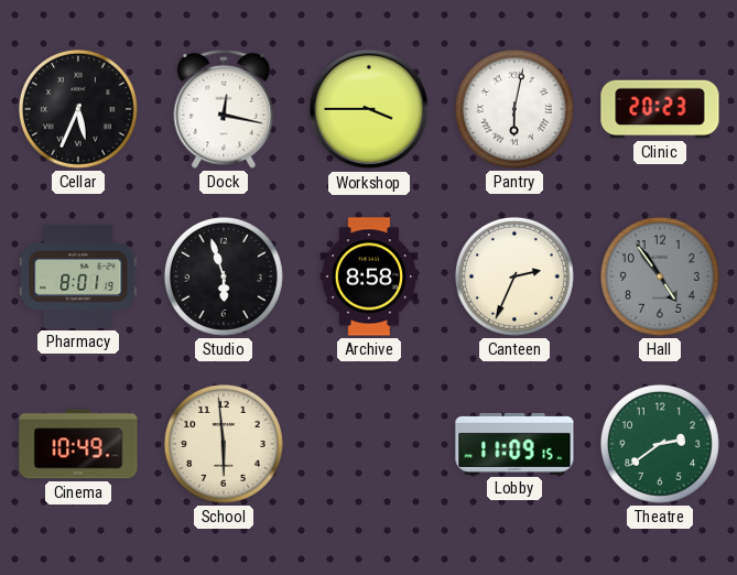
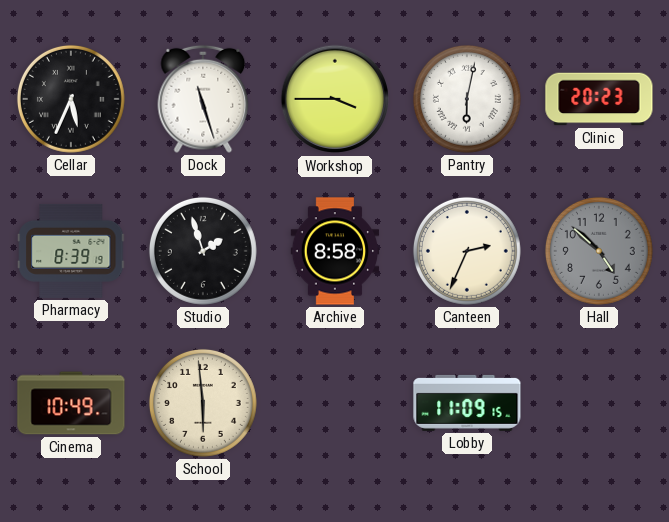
Dock: 12:17 -> 11:27
Pharmacy: 8:01 -> 8:39
Studio: 5:57 -> 1:57
Hall: 4:54 -> 4:52
Theatre: 2:39 -> none
